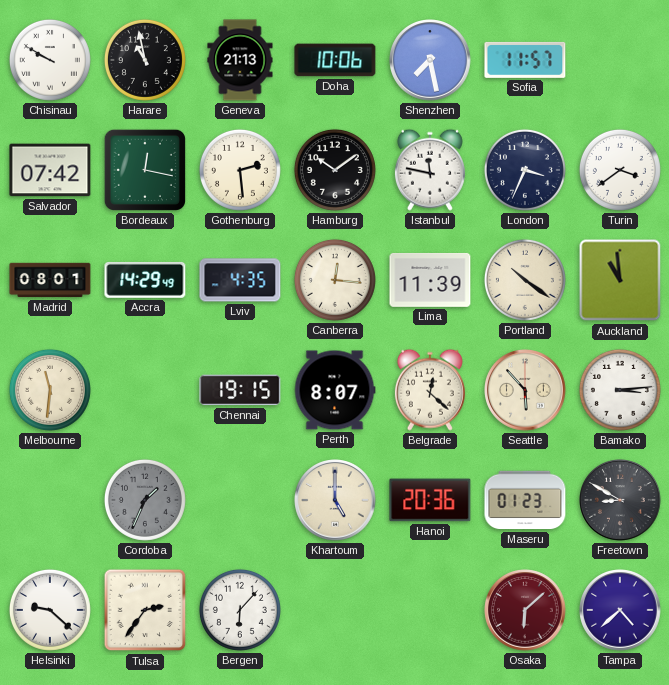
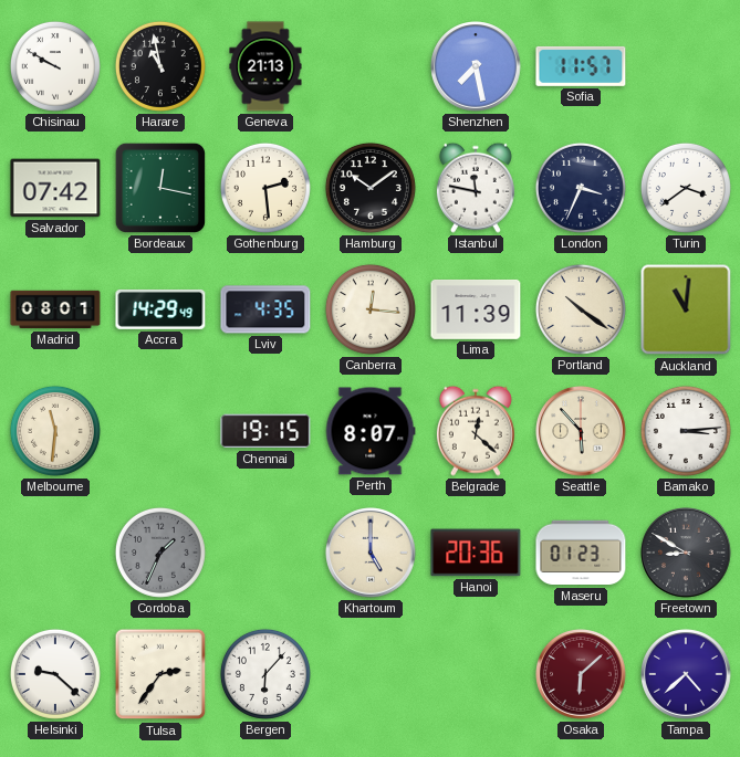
Doha: 10:06 -> none
Auckland: 10:59 -> 11:01
